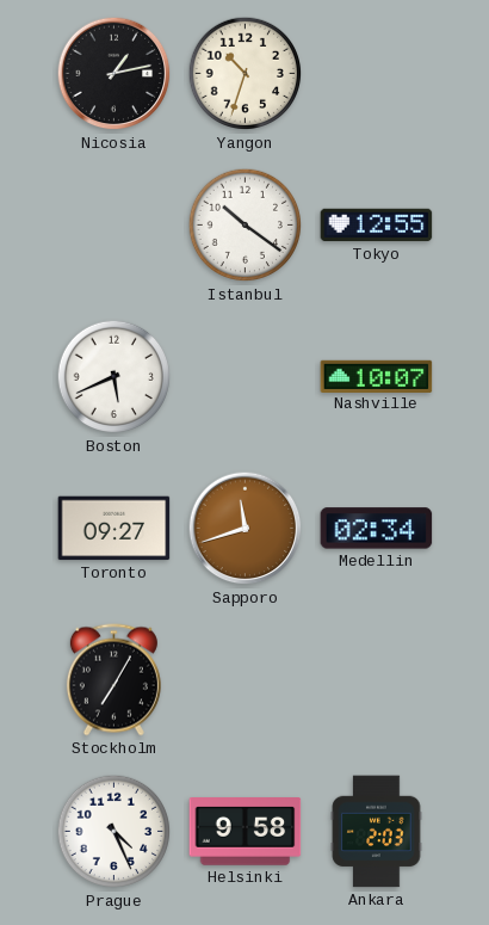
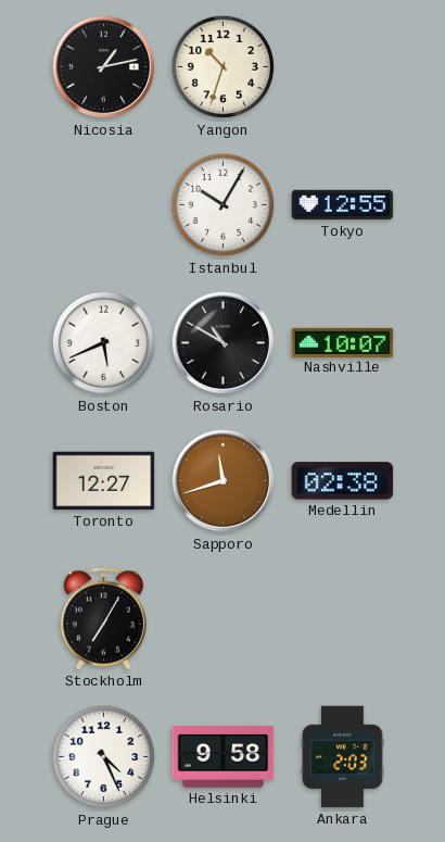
Istanbul: 10:21 -> 10:05
Rosario: none -> 10:50
Toronto: 09:27 -> 12:27
Medellin: 02:34 -> 02:38
